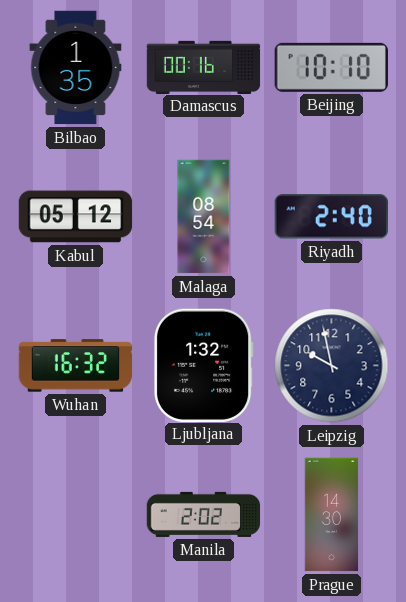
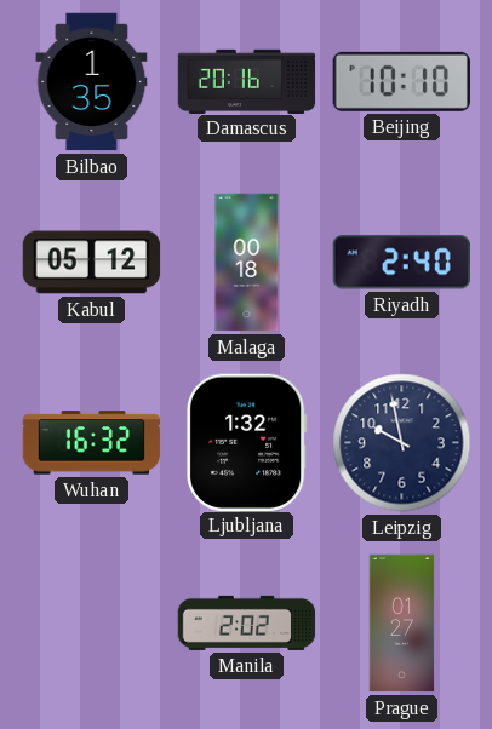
Damascus: 00:16 -> 20:16
Malaga: 08:54 -> 00:18
Prague: 14:30 -> 01:27
